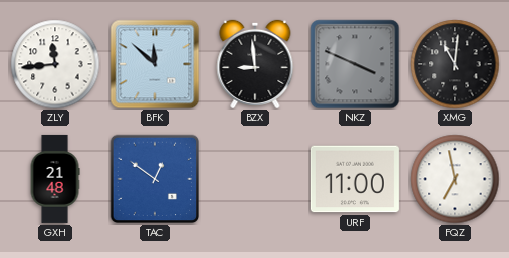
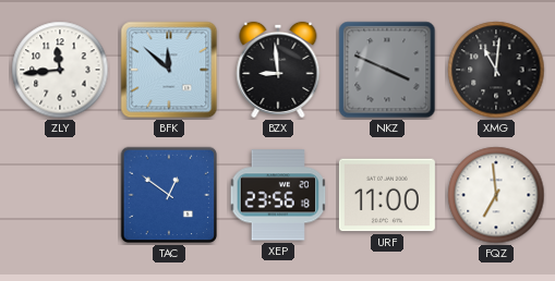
GXH: 21:48 -> none
XEP: none -> 23:56
FQZ: 6:58 -> 6:59
